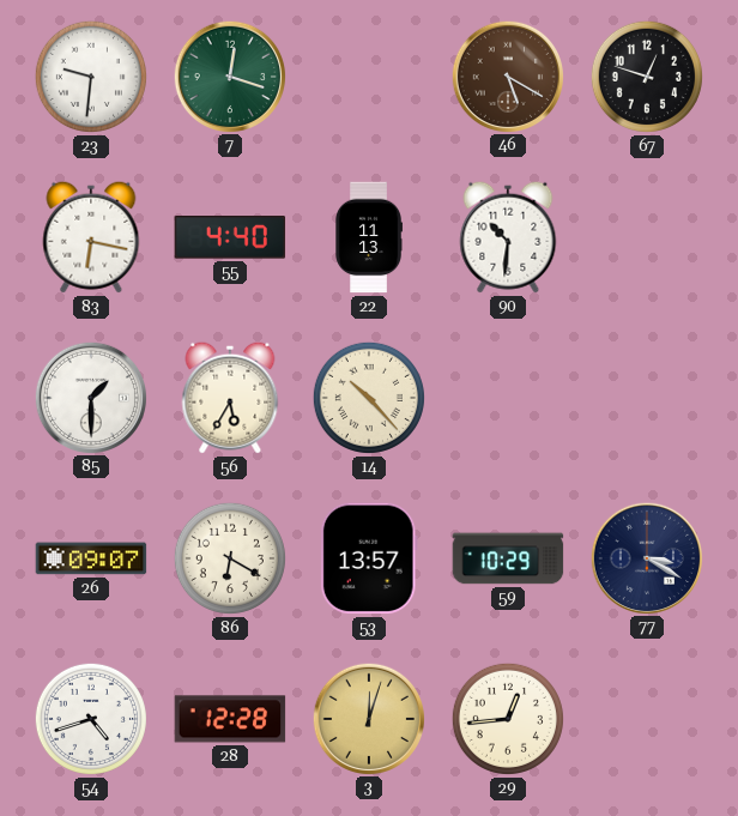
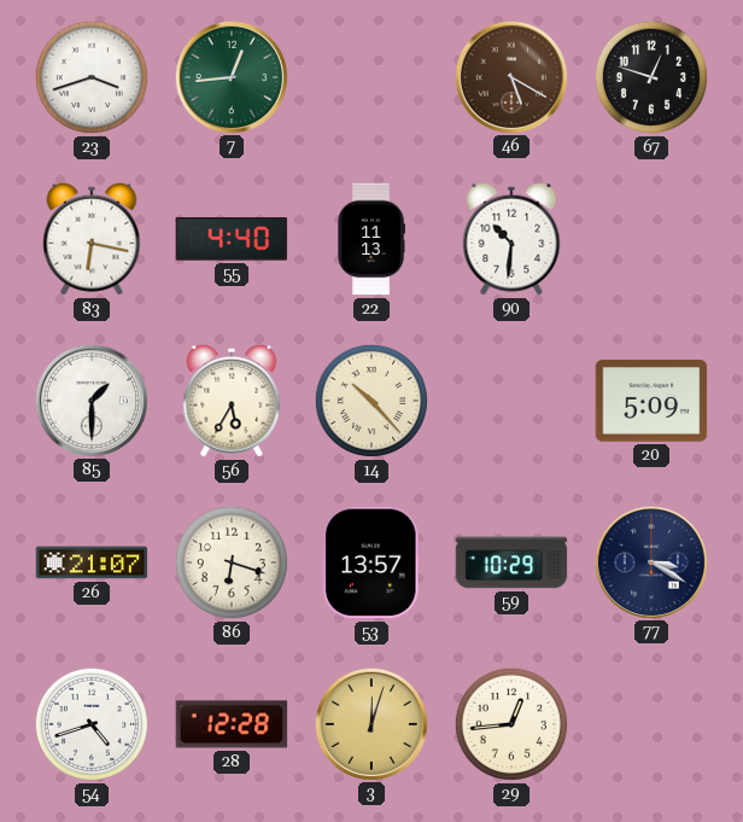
23: 9:31 -> 3:42
7: 12:18 -> 12:44
20: none -> 5:09
26: 09:07 -> 21:07
86: 6:20 -> 6:18
